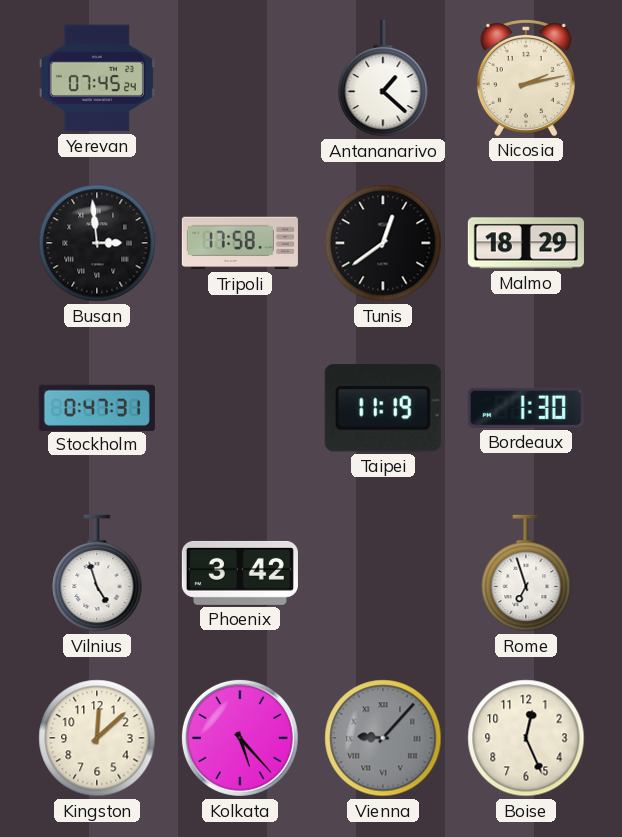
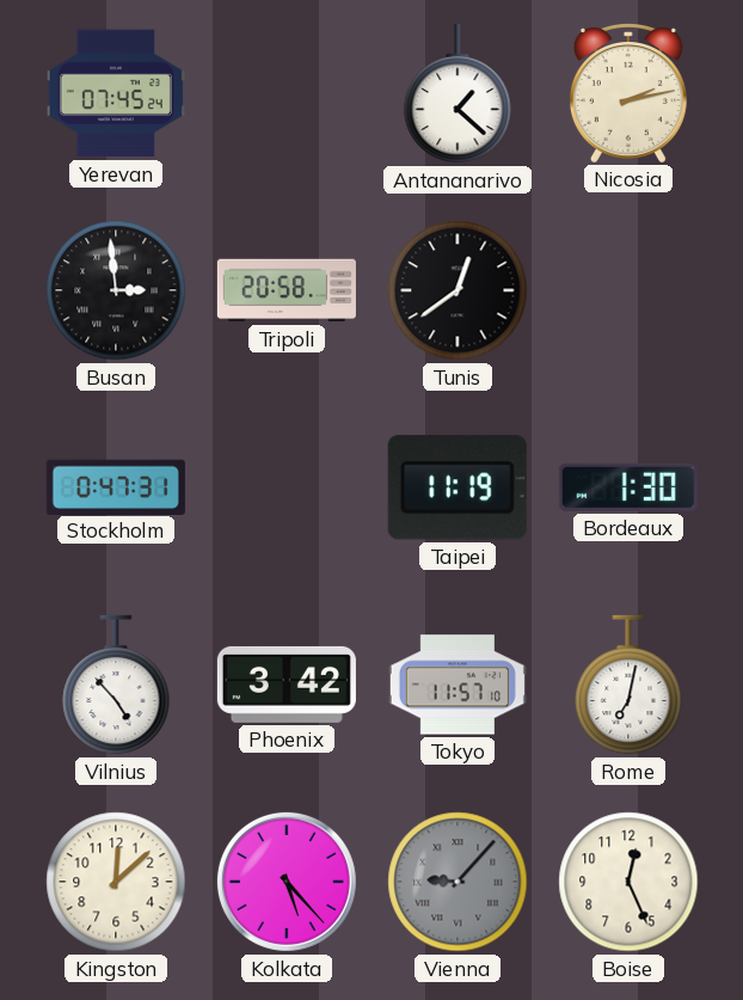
Tripoli: 17:58 -> 20:58
Malmo: 18:29 -> none
Vilnius: 4:57 -> 4:53
Tokyo: none -> 11:57
Rome: 6:57 -> 7:02
